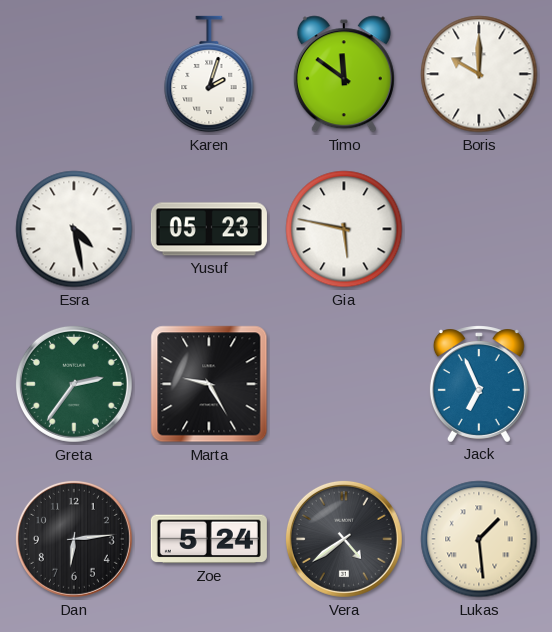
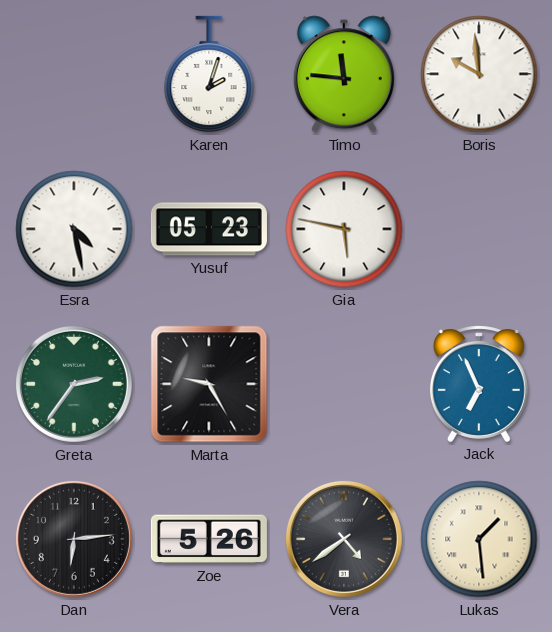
Timo: 11:51 -> 11:46
Boris: 10:00 -> 9:59
Zoe: 5:24 -> 5:26
